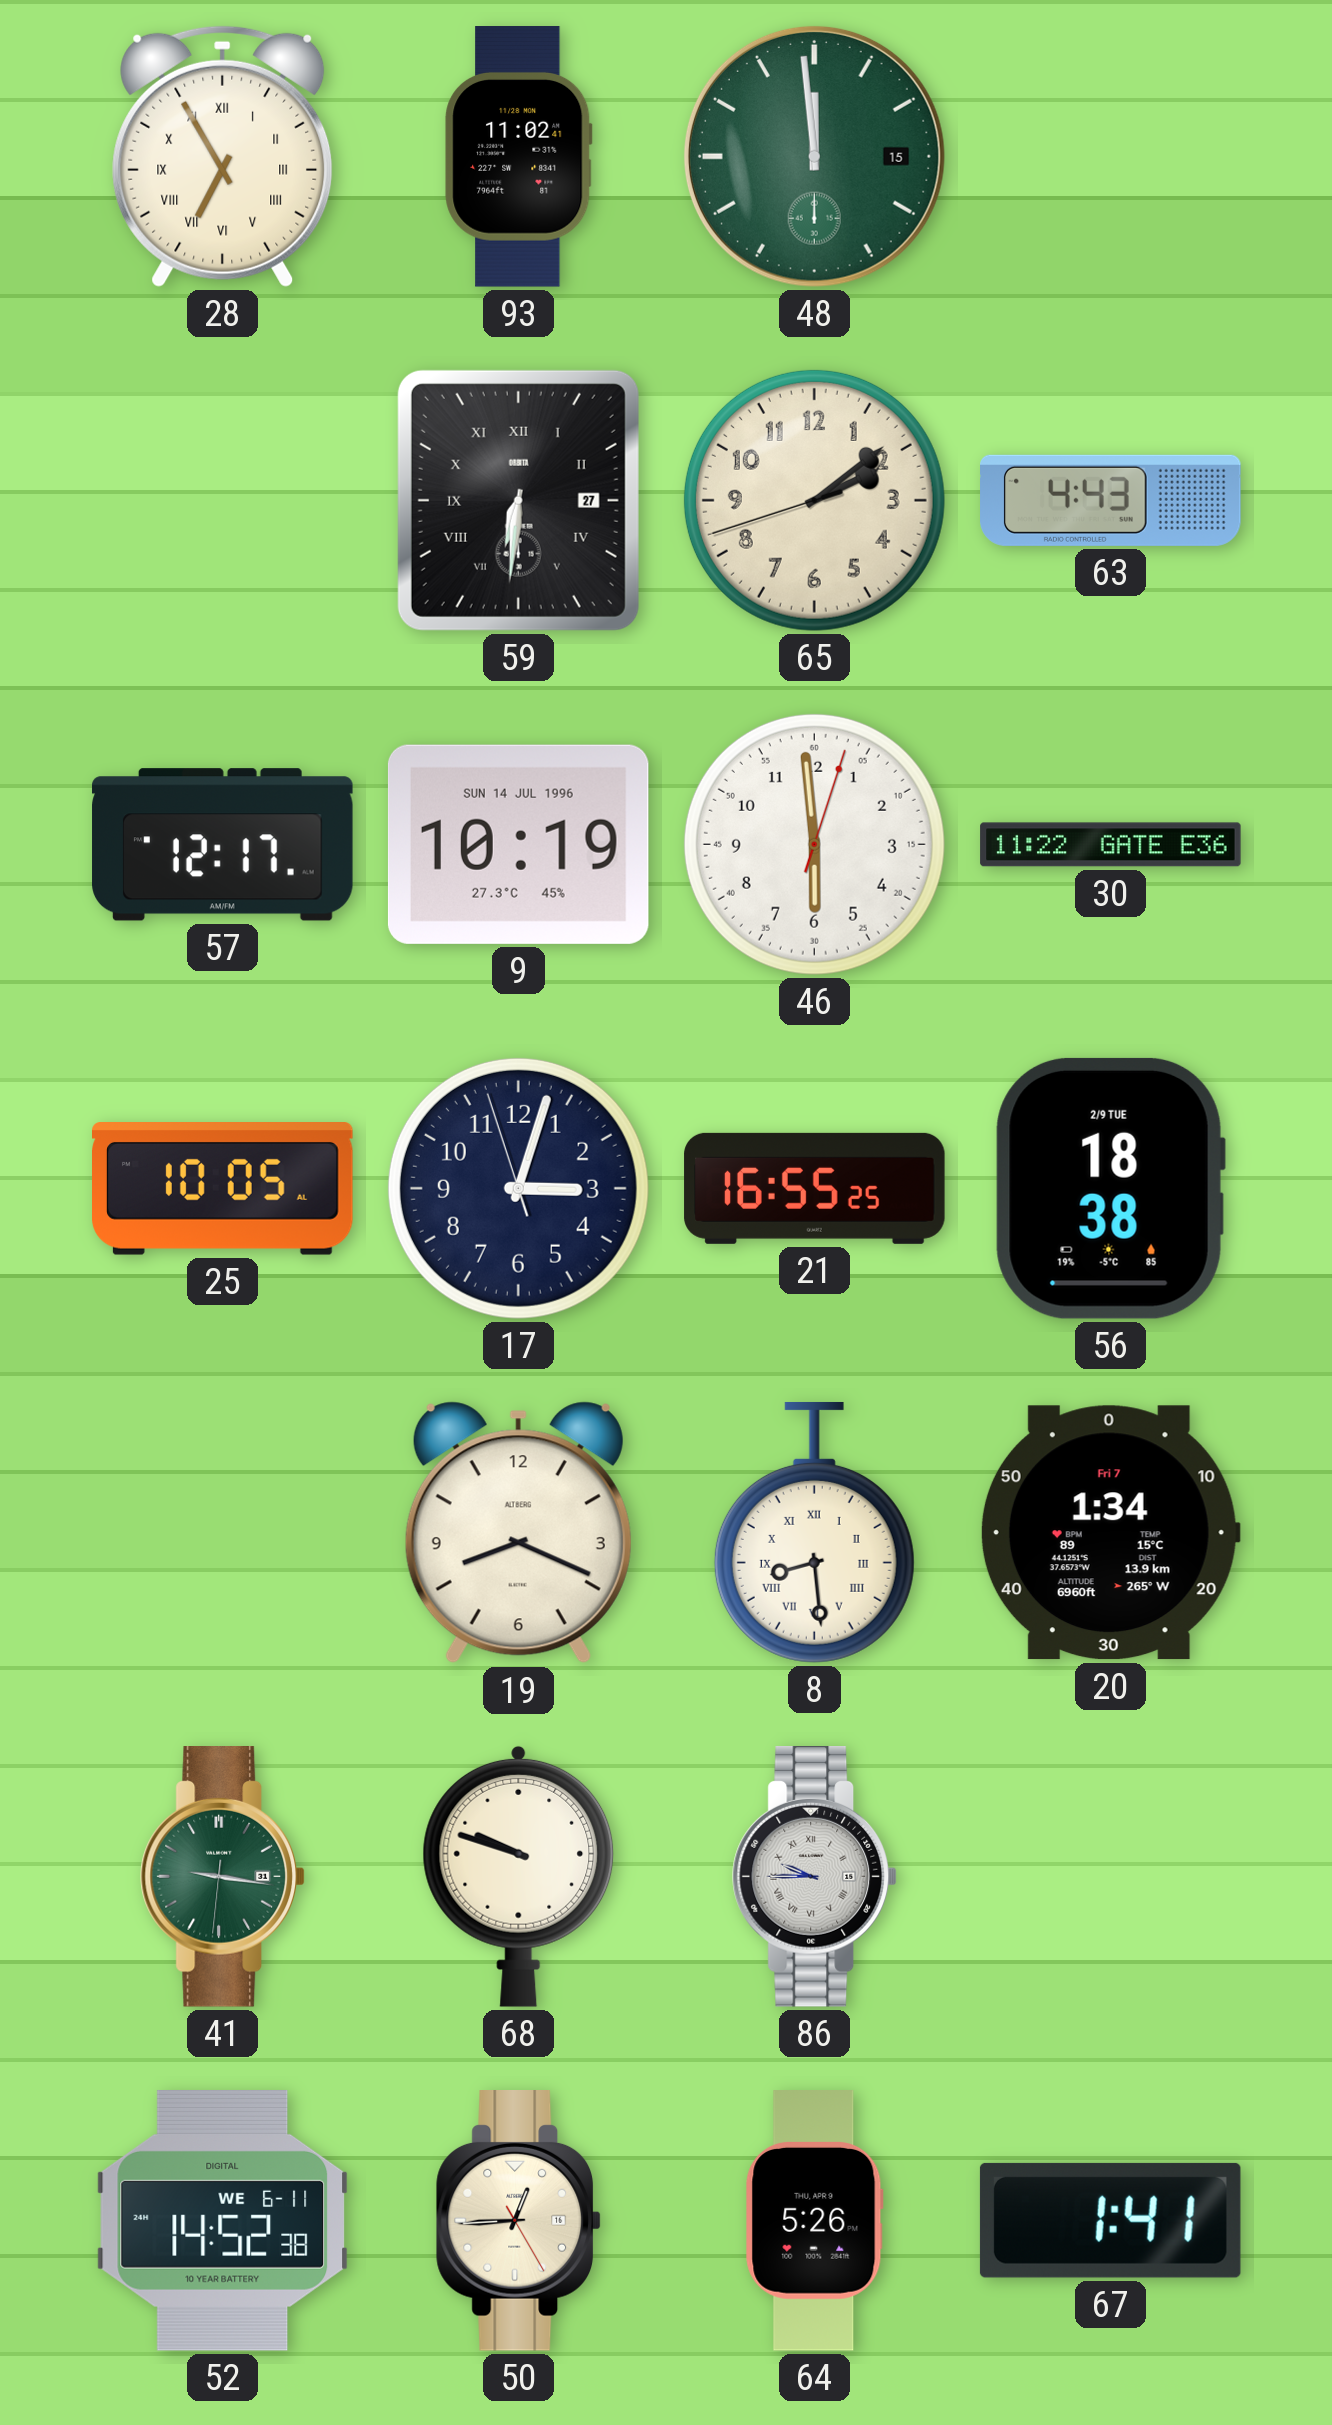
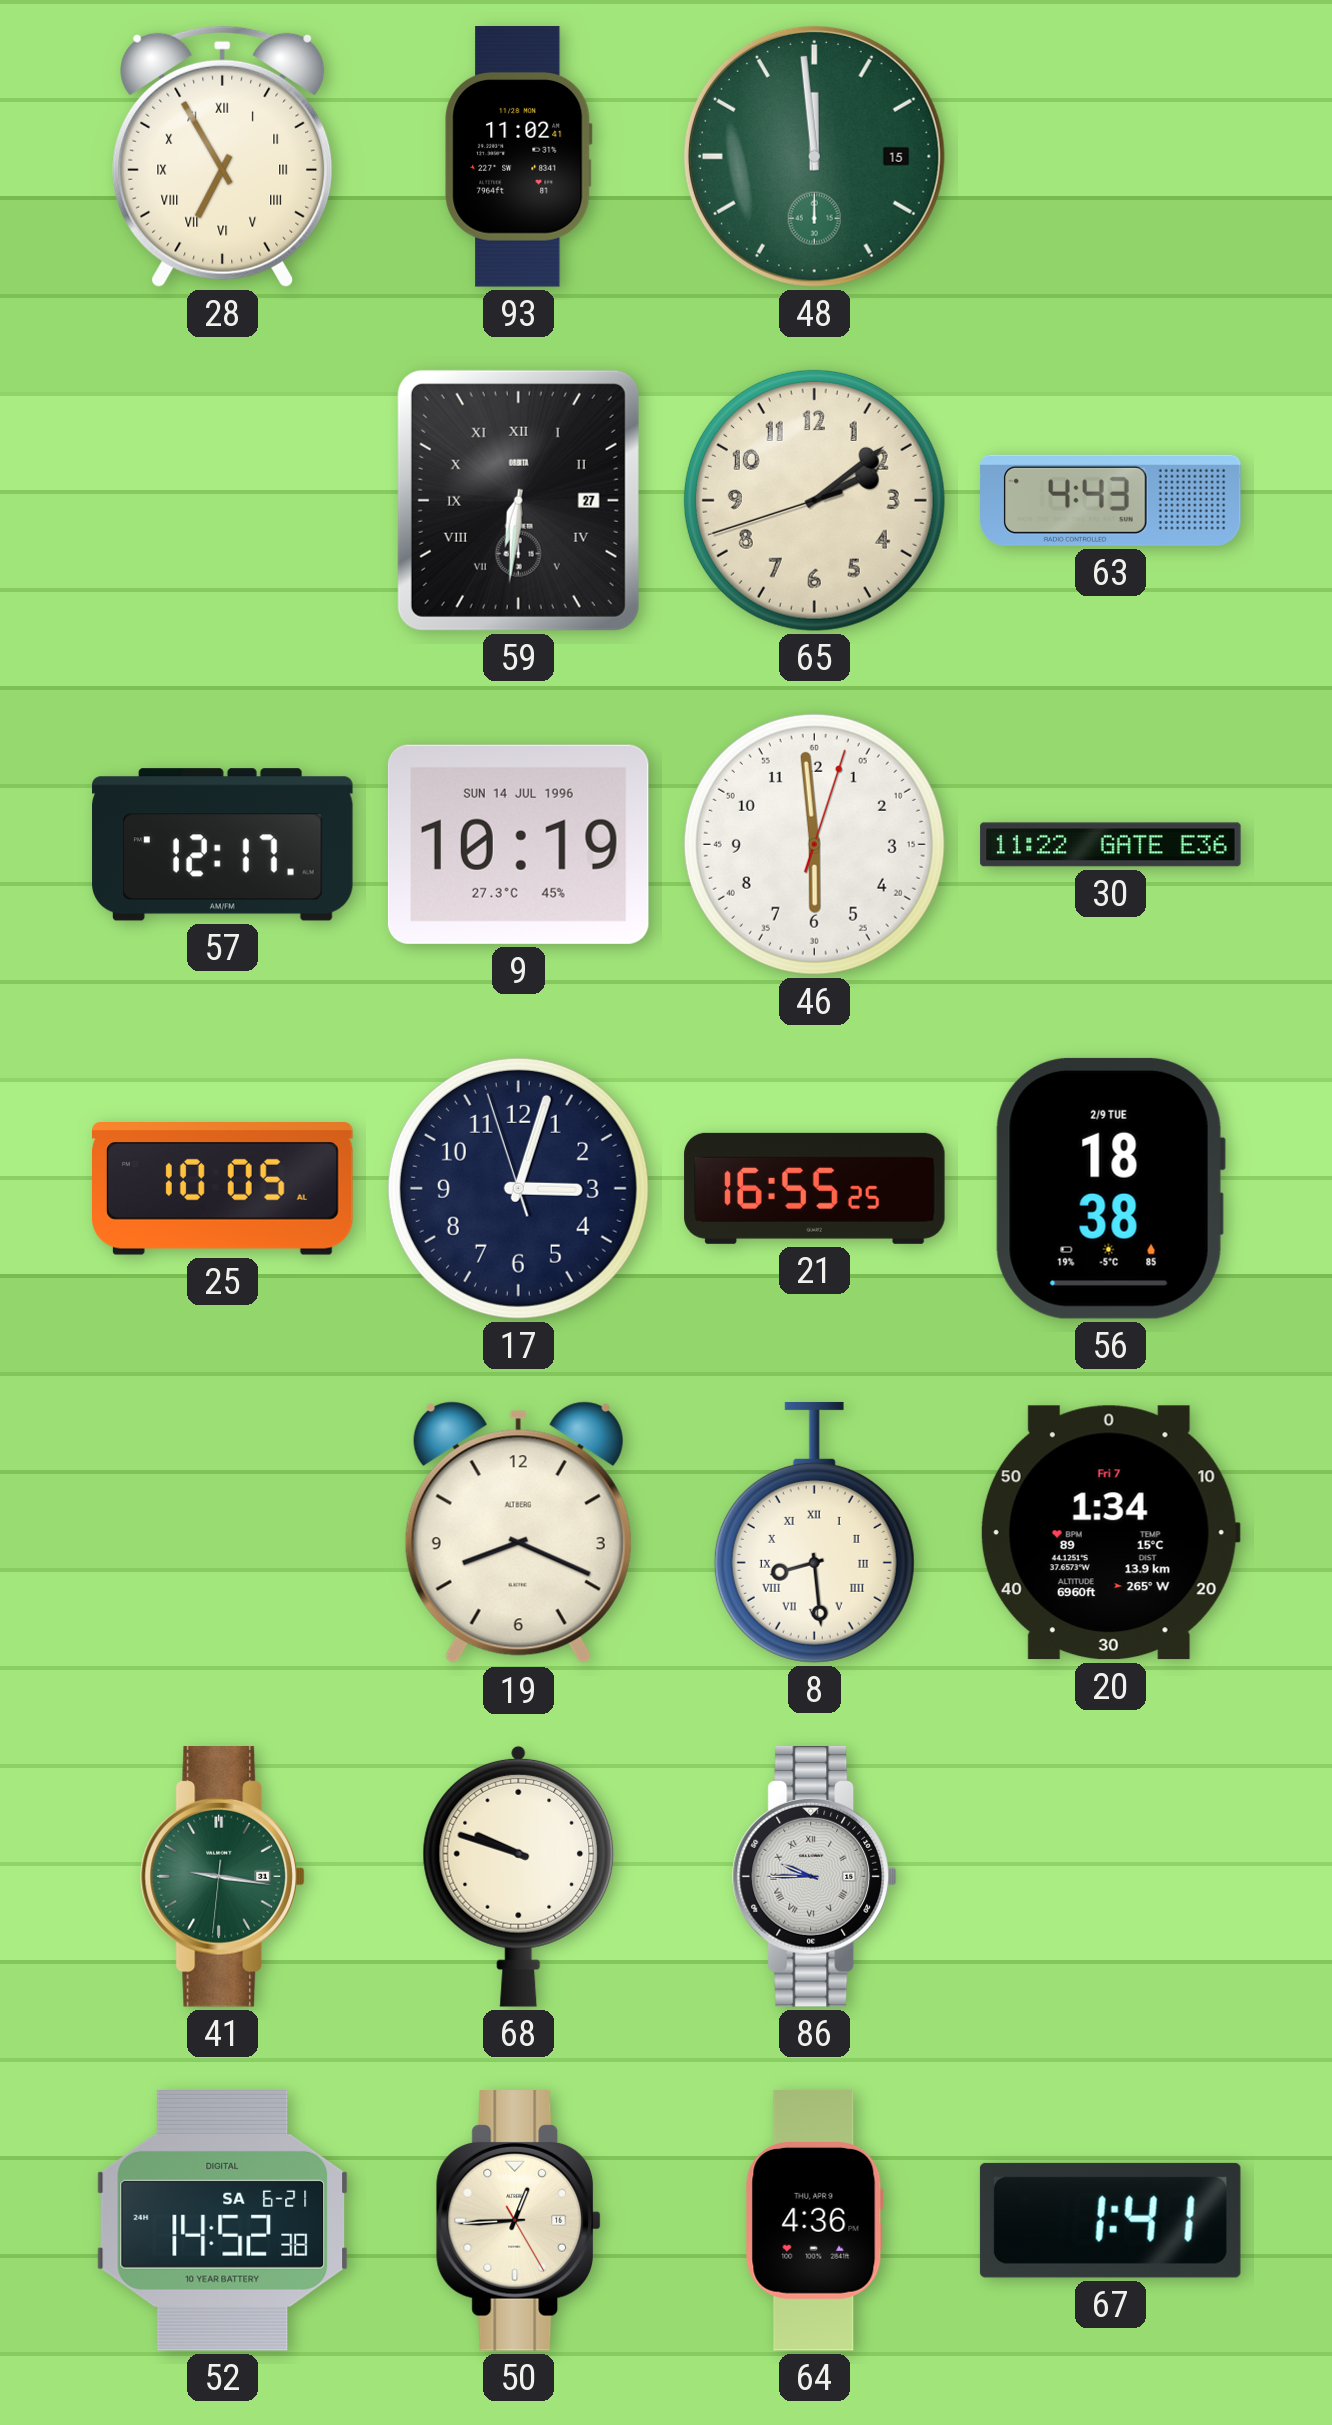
52 date: WE 6-11 -> SA 6-21
64: 5:26 -> 4:36
